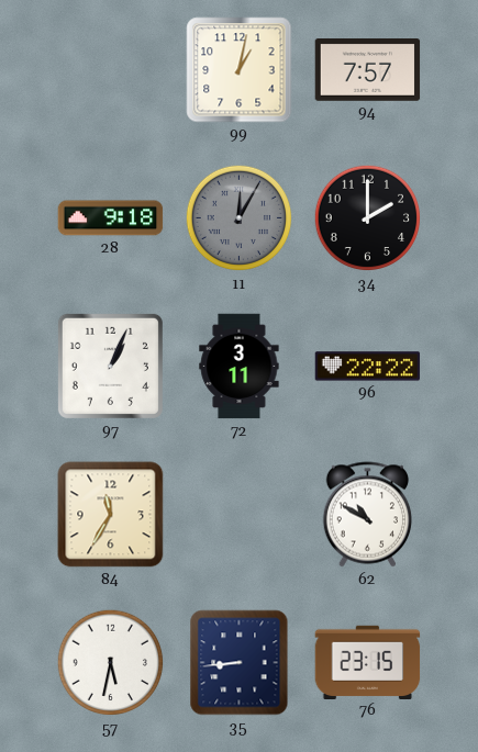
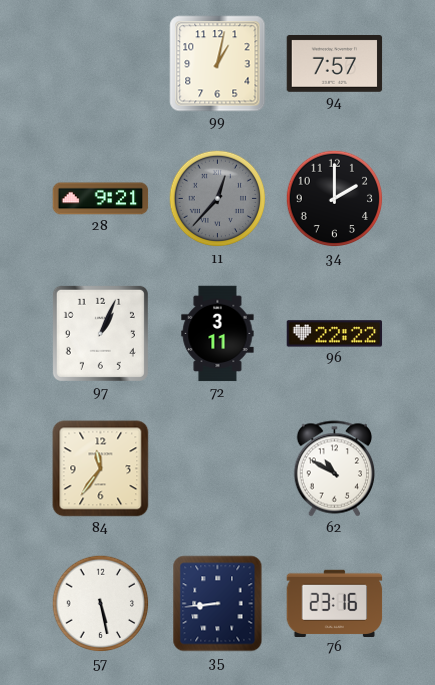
28: 9:18 -> 9:21
11: 12:05 -> 12:37
84: 11:35 -> 11:36
57: 5:32 -> 5:28
76: 23:15 -> 23:16
